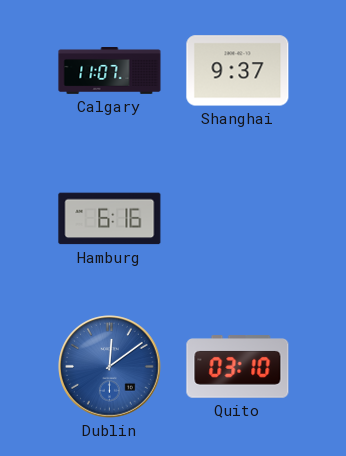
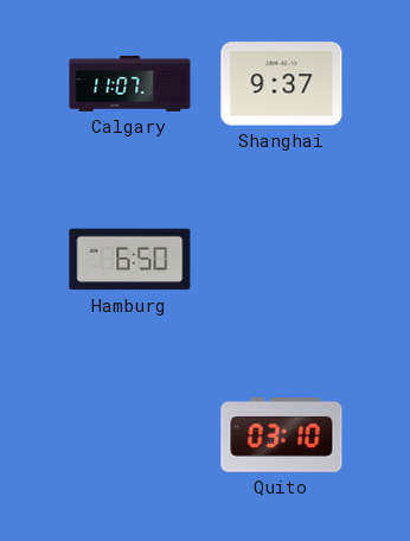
Hamburg: 6:16 -> 6:50
Dublin: 12:09 -> none
